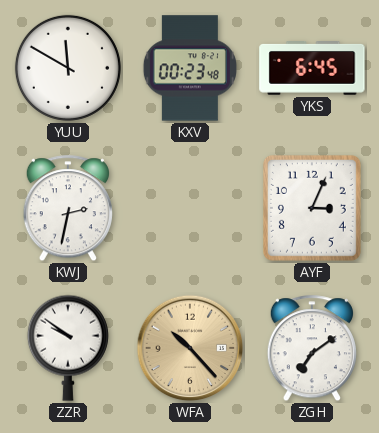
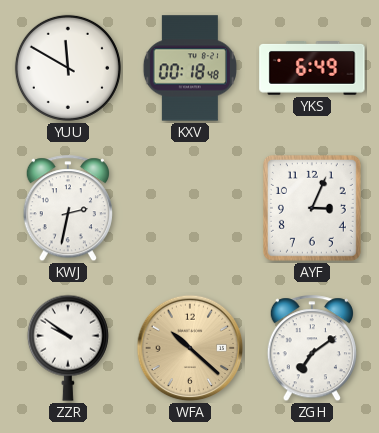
KXV: 00:23 -> 00:18
YKS: 6:45 -> 6:49
WFA: 10:23 -> 10:22
